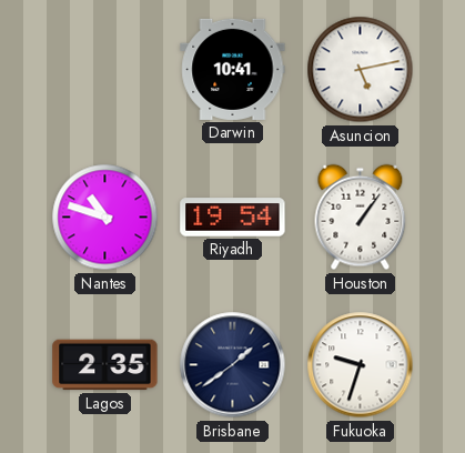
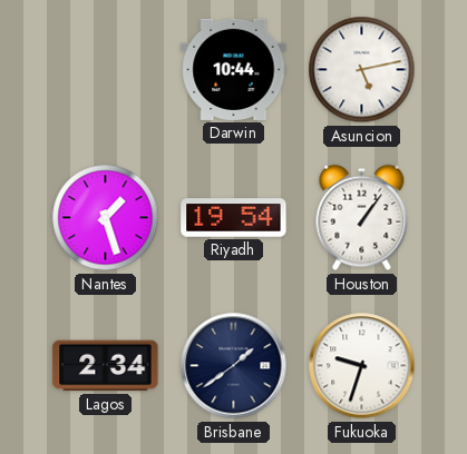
Darwin: 10:41 -> 10:44
Nantes: 10:48 -> 1:27
Lagos: 2:35 -> 2:34
